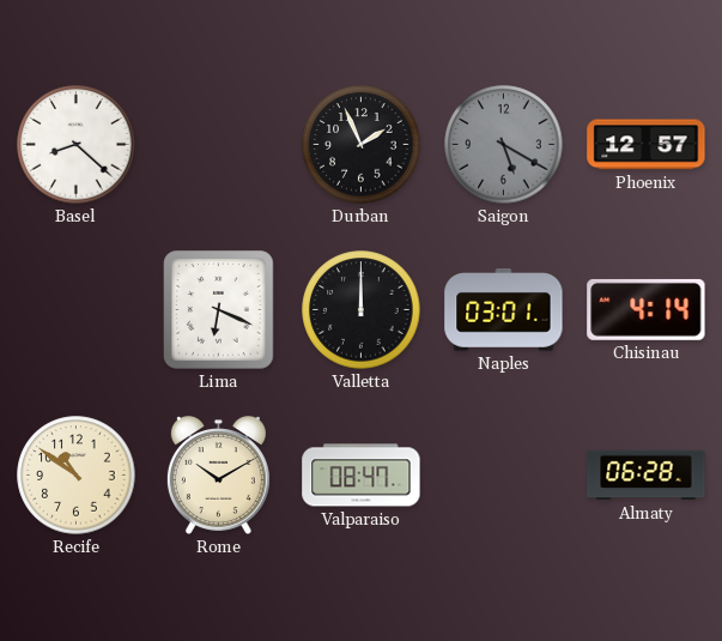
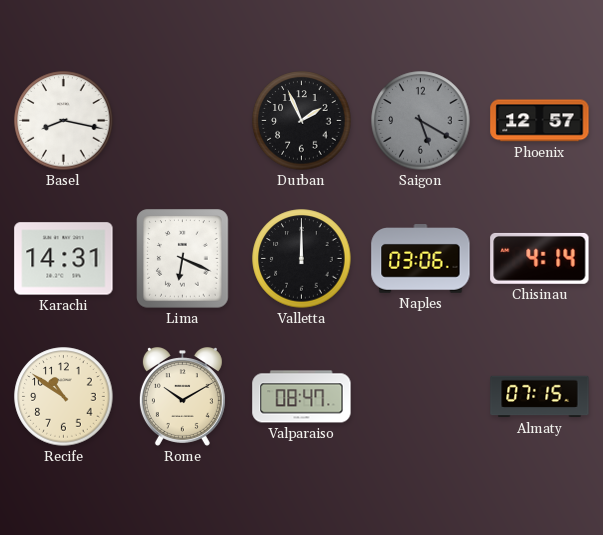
Basel: 8:22 -> 8:17
Karachi: none -> 14:31
Naples: 03:01 -> 03:06
Almaty: 06:28 -> 07:15
